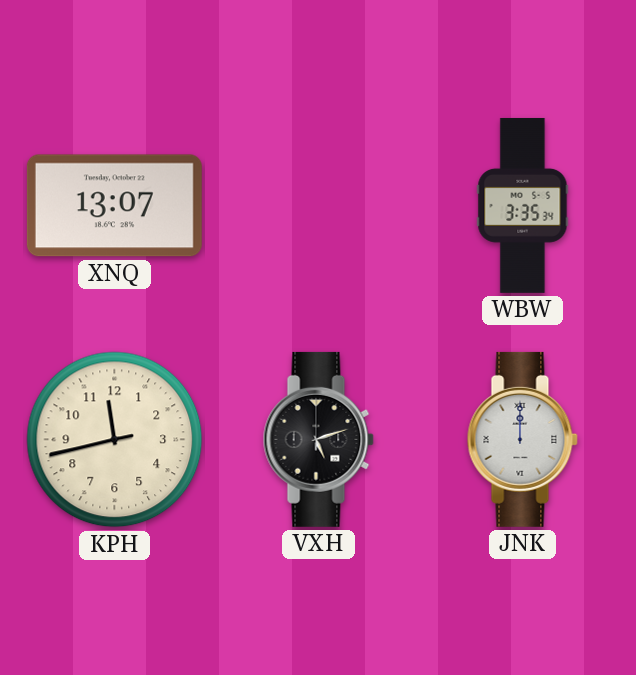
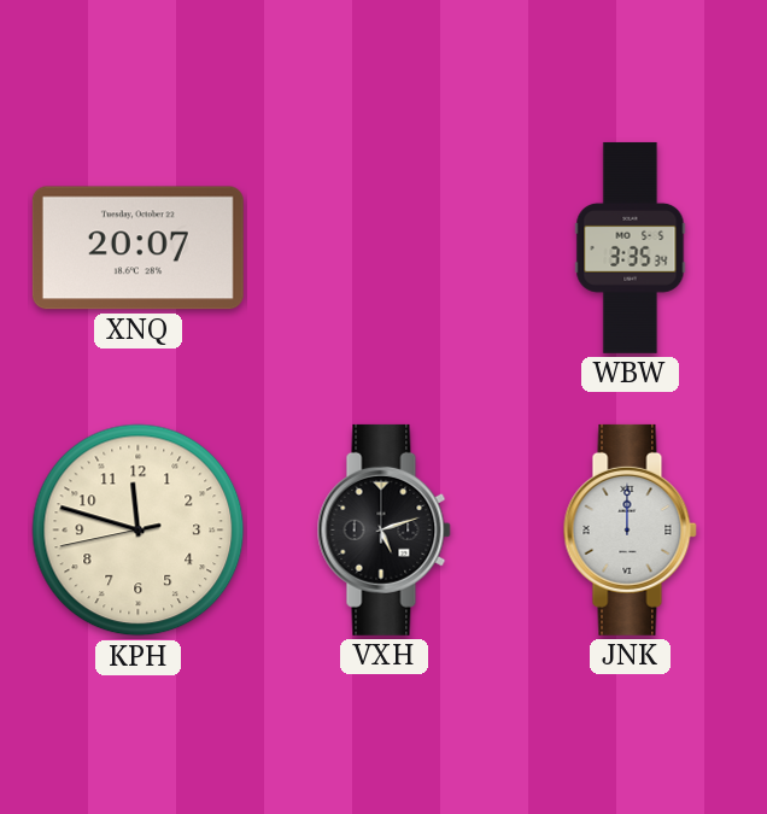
XNQ: 13:07 -> 20:07
KPH: 11:42 -> 11:47
